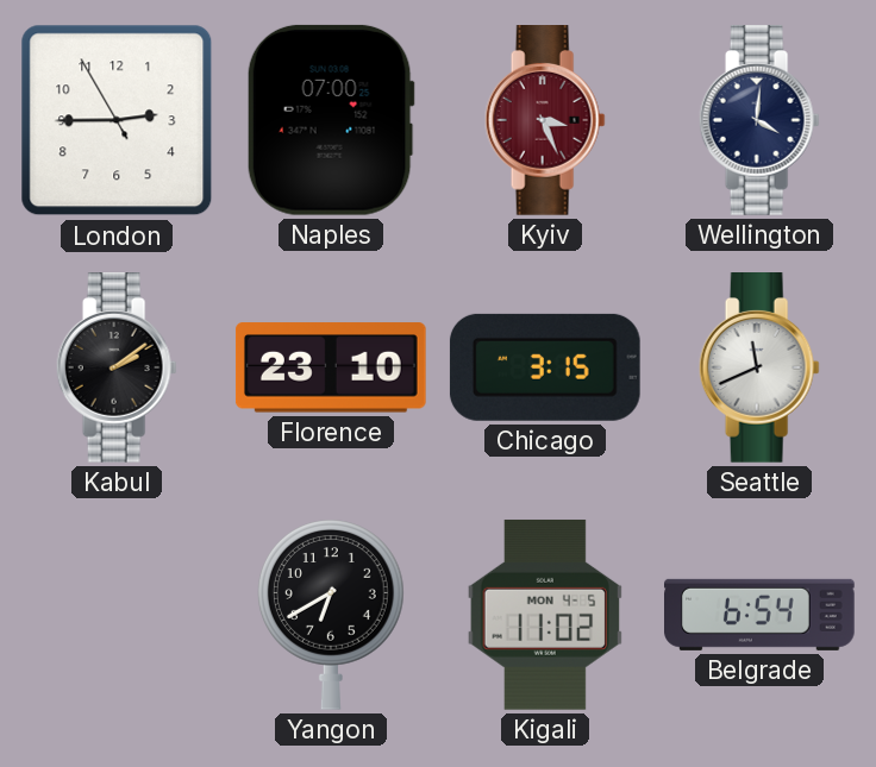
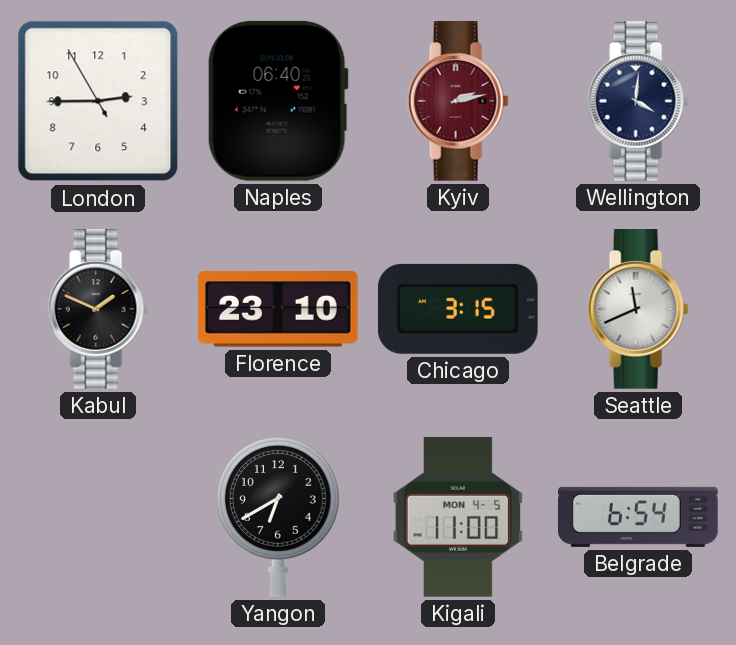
Naples: 07:00 -> 06:40
Kyiv: 3:26 -> 2:13
Kabul: 2:09 -> 1:49
Kigali: 11:02 -> 11:00
